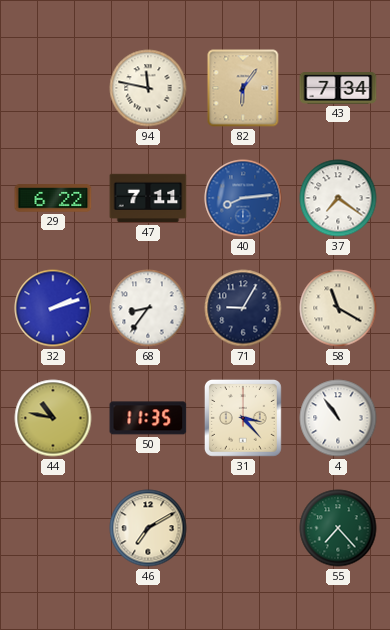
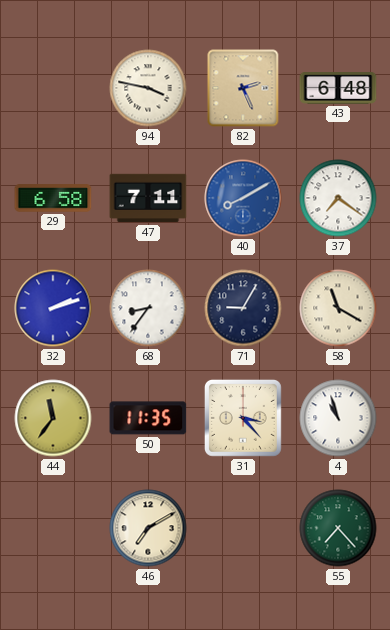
94: 11:47 -> 3:47
82: 6:06 -> 2:26
43: 7:34 -> 6:48
29: 6:22 -> 6:58
40: 8:14 -> 8:10
44: 10:47 -> 11:36
4: 10:54 -> 10:57
